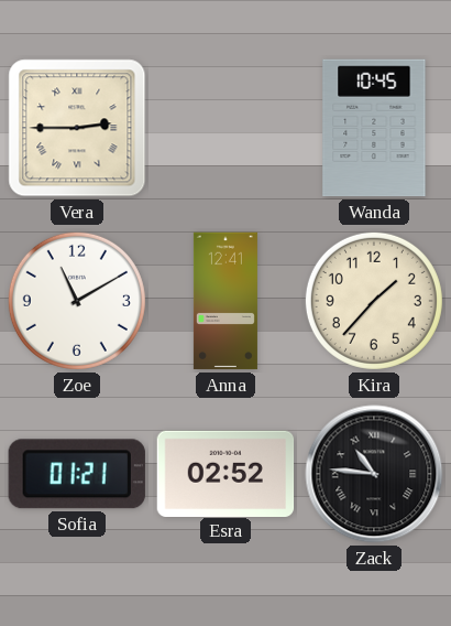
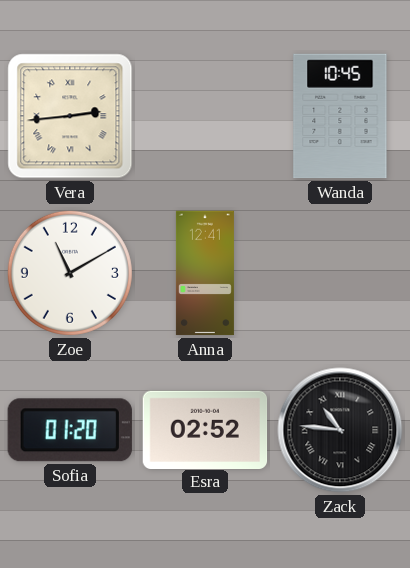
Vera: 2:45 -> 2:44
Kira: 1:37 -> none
Sofia: 01:21 -> 01:20
